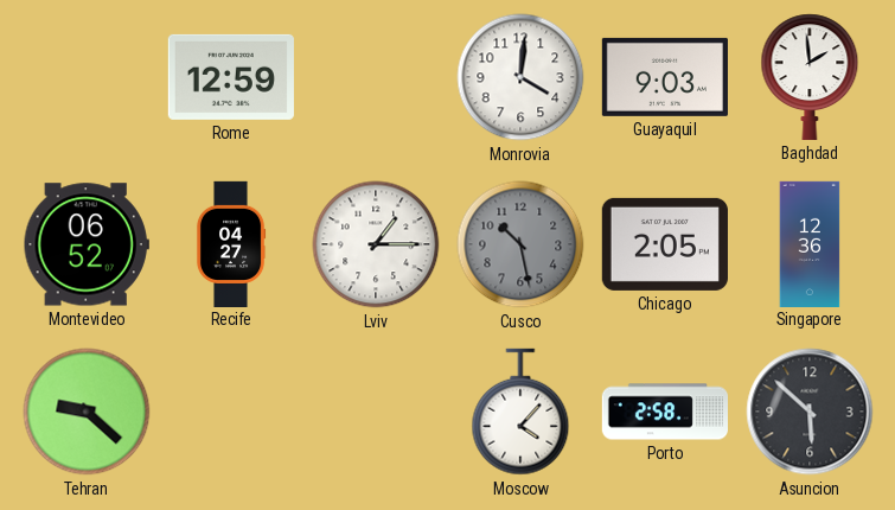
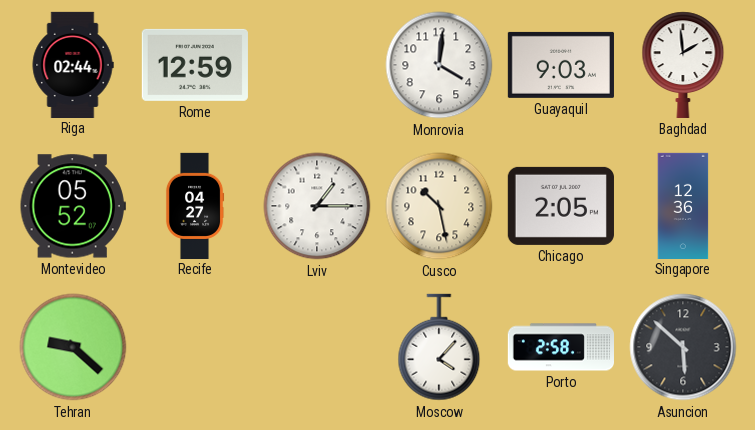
Riga: none -> 02:44
Montevideo: 06:52 -> 05:52
Cusco dial: grey -> cream
